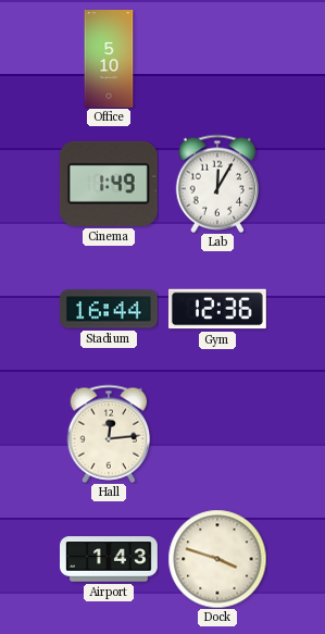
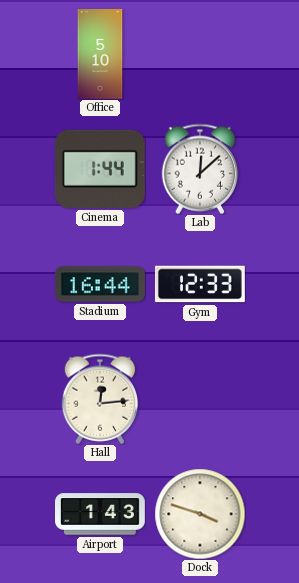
Cinema: 1:49 -> 1:44
Lab: 12:05 -> 12:08
Gym: 12:36 -> 12:33
